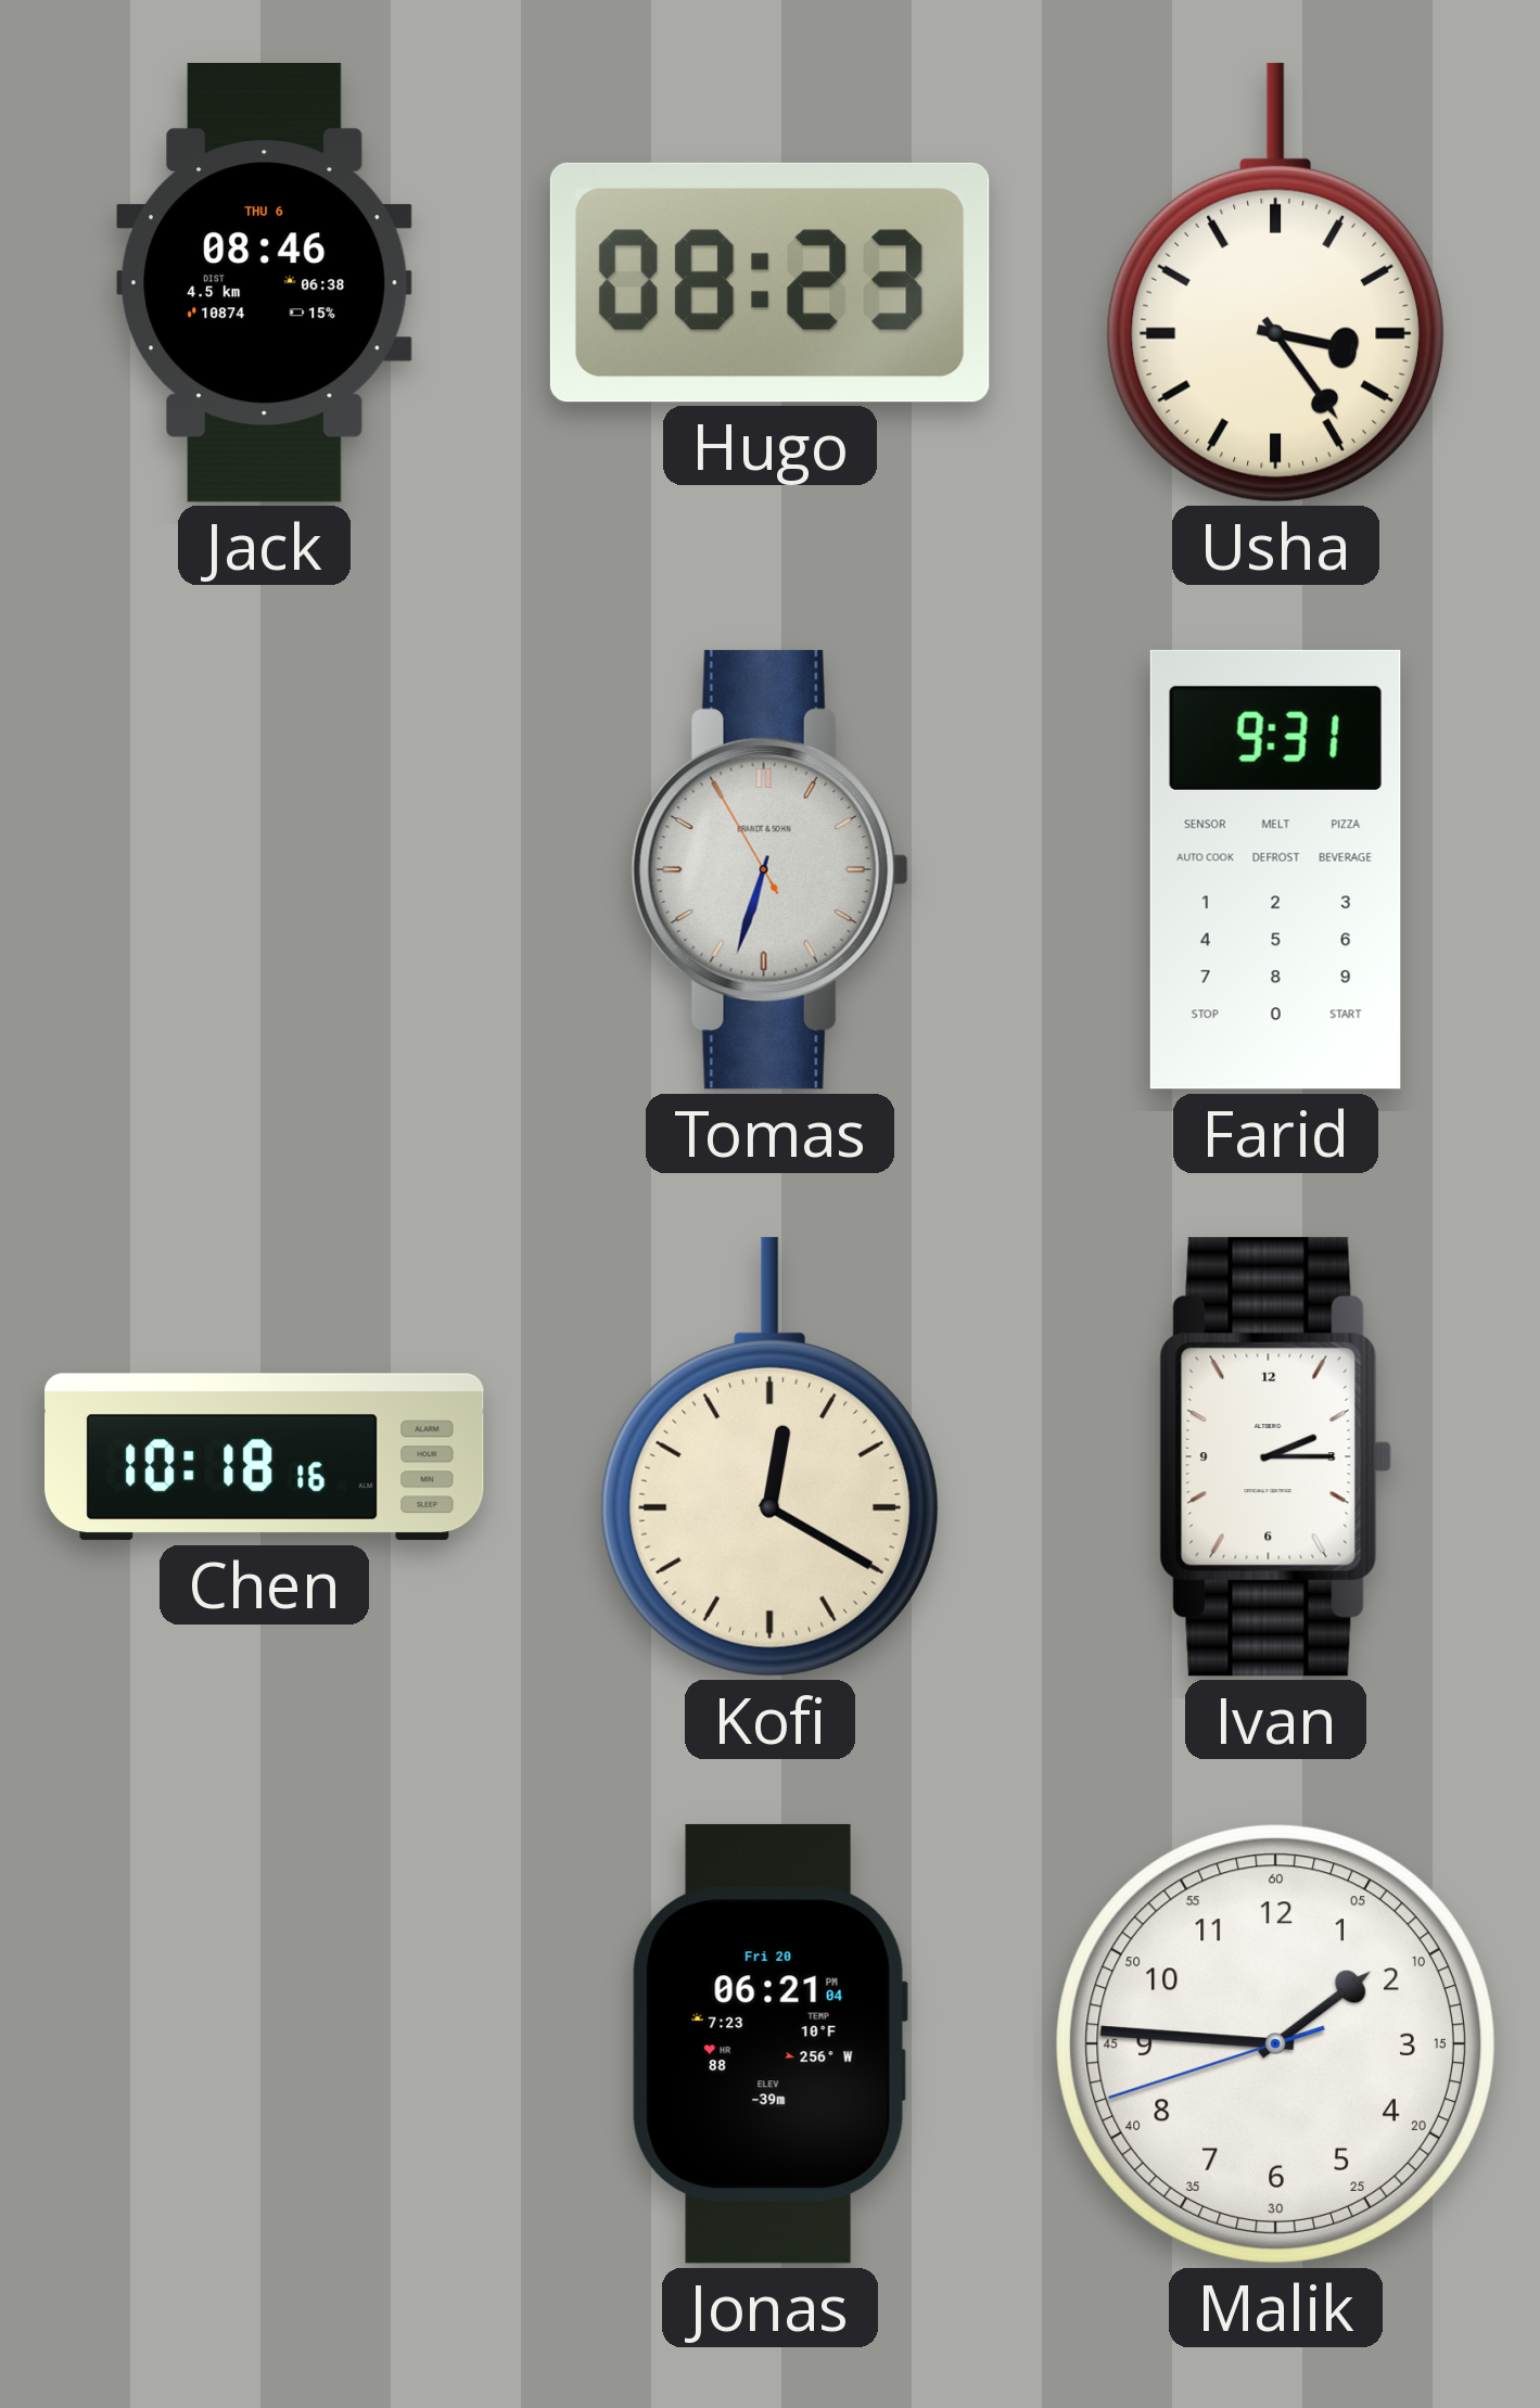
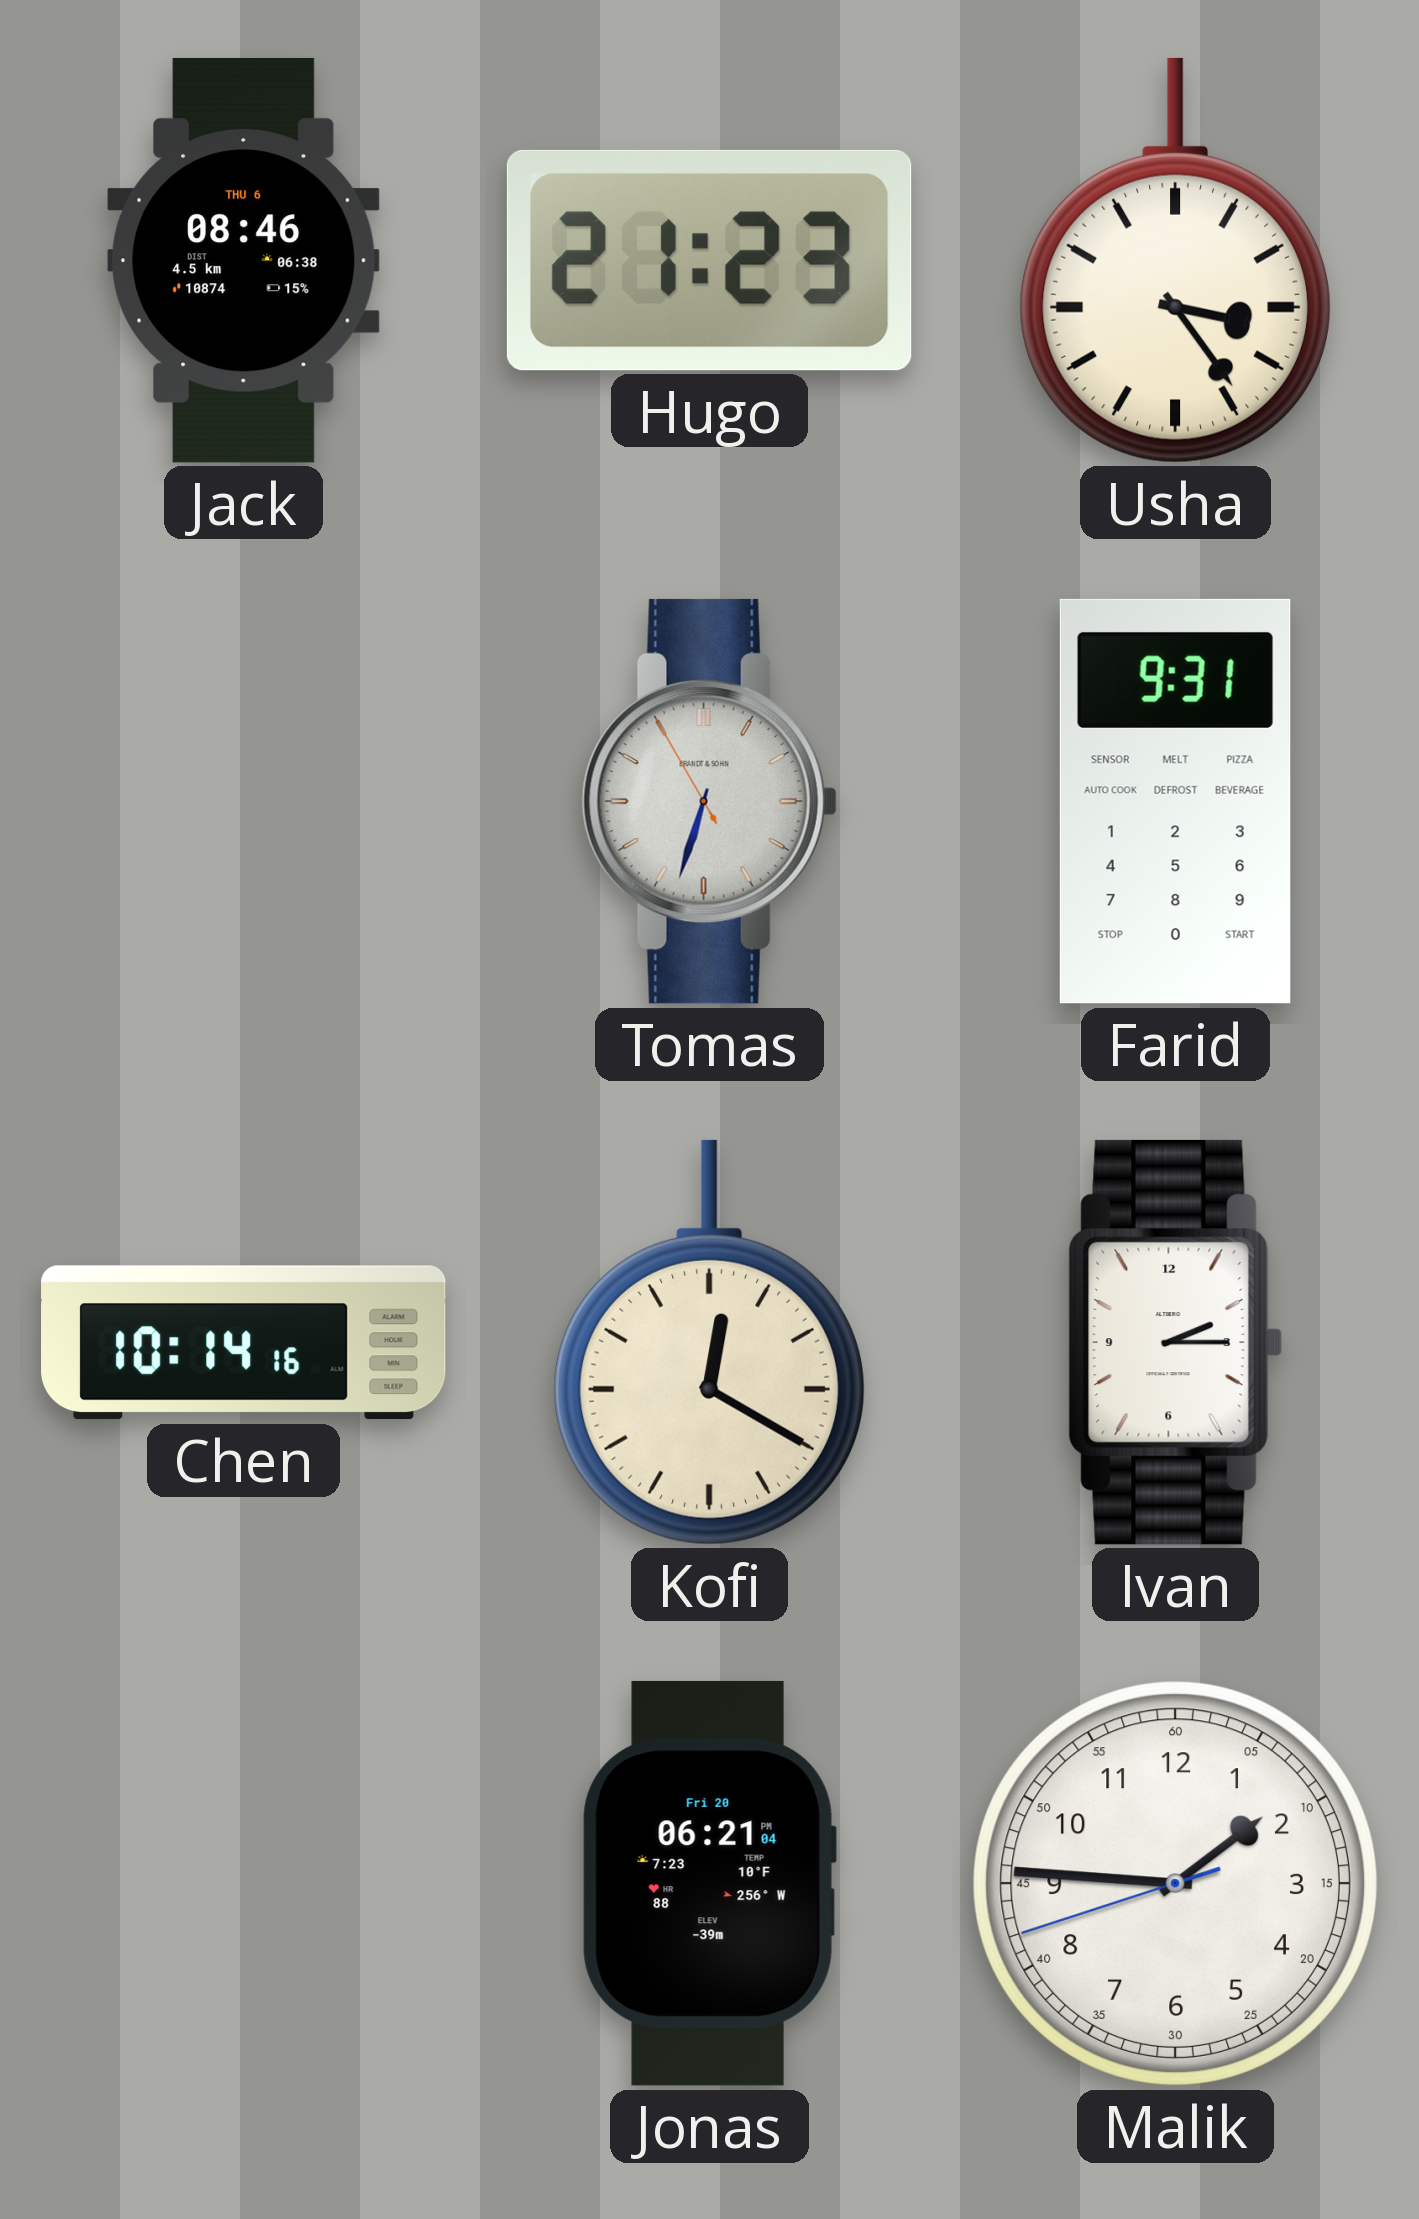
Hugo: 08:23 -> 21:23
Chen: 10:18 -> 10:14
